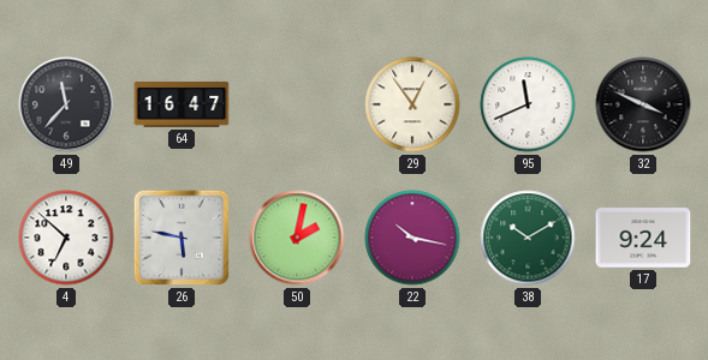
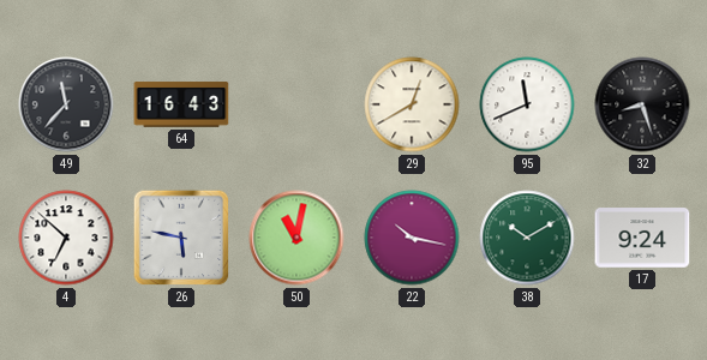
64: 16:47 -> 16:43
29: 12:54 -> 12:40
32: 3:49 -> 8:27
50: 2:02 -> 11:02
